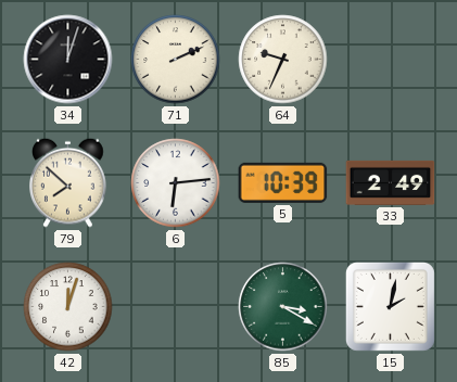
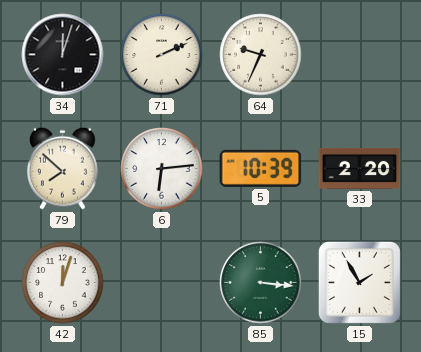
33: 2:49 -> 2:20
85: 3:20 -> 3:16
15: 2:02 -> 1:55
